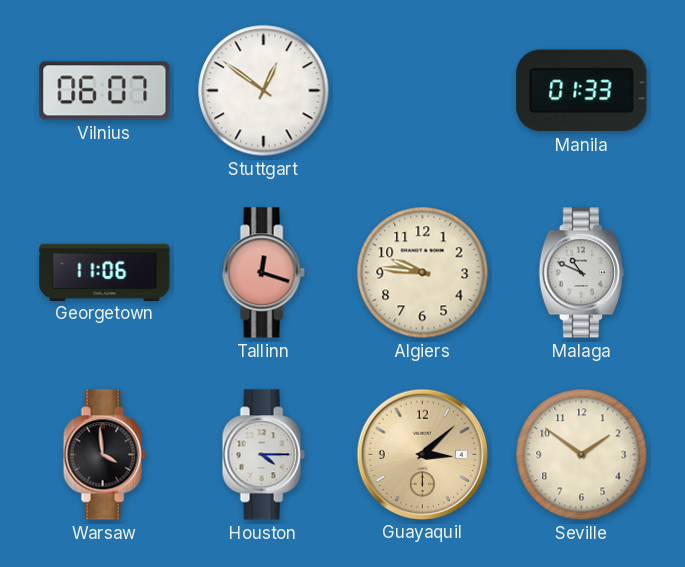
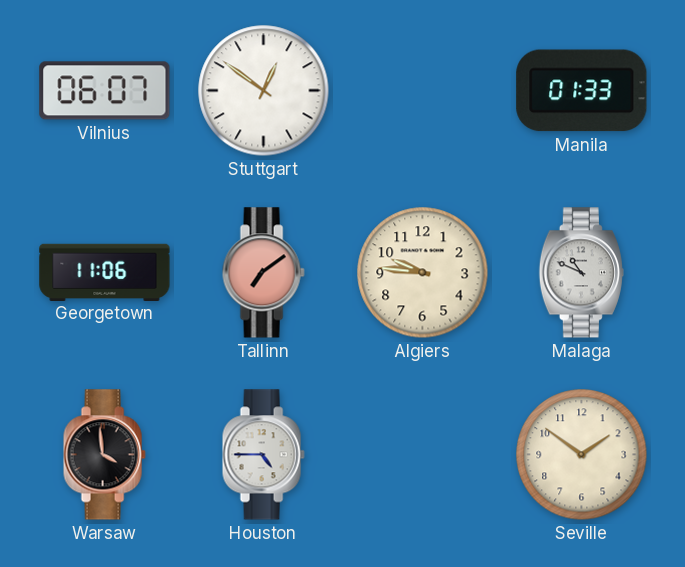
Tallinn: 12:18 -> 7:09
Houston: 4:15 -> 4:45
Guayaquil: 3:08 -> none
